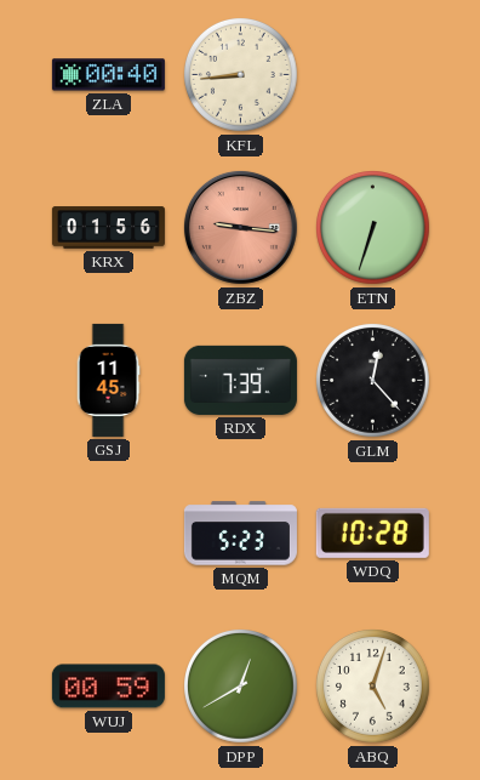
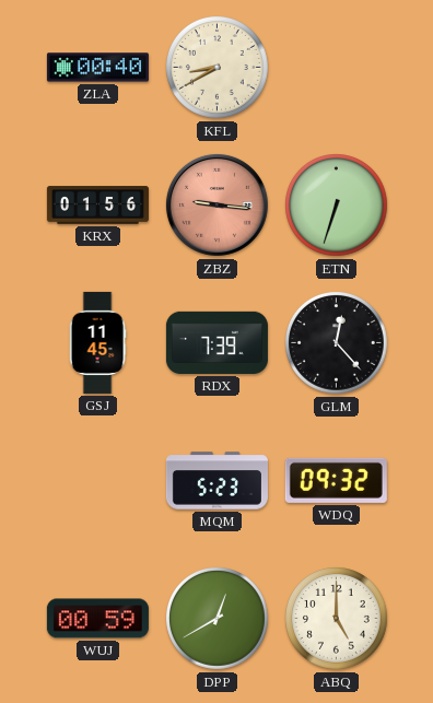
KFL: 8:44 -> 8:40
WDQ: 10:28 -> 09:32
ABQ: 5:03 -> 5:00
